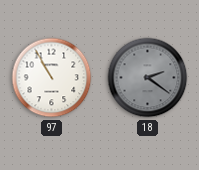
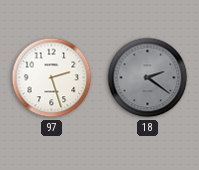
97: 10:55 -> 2:27
